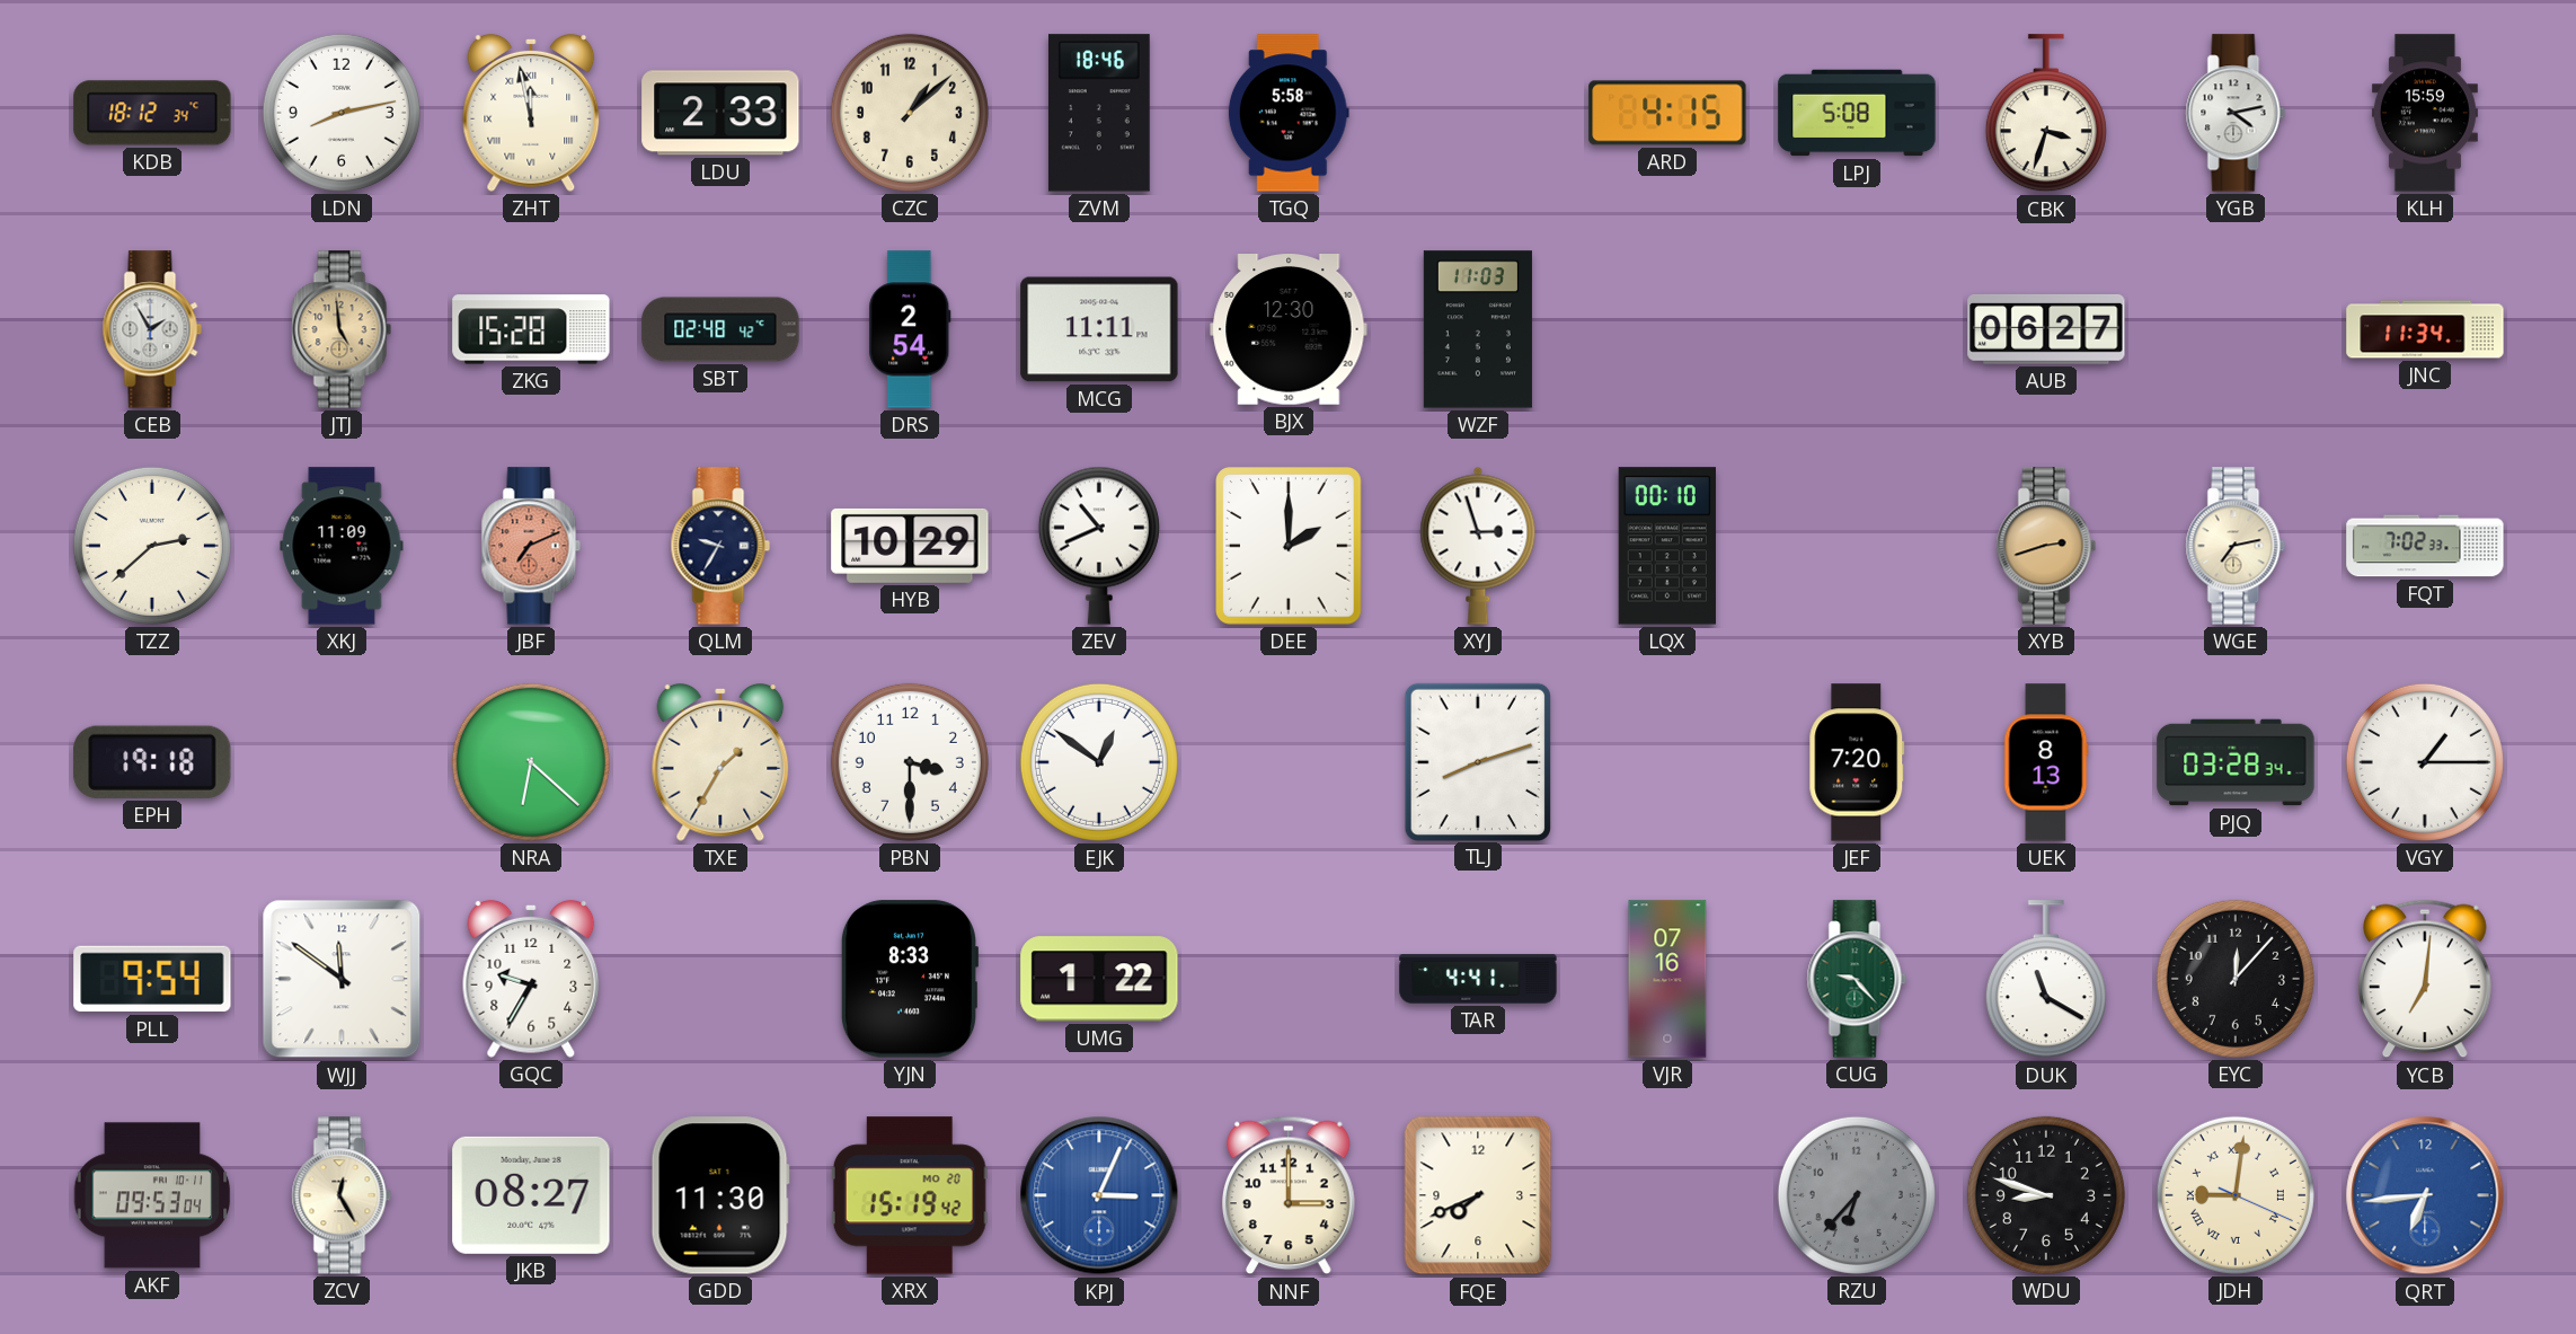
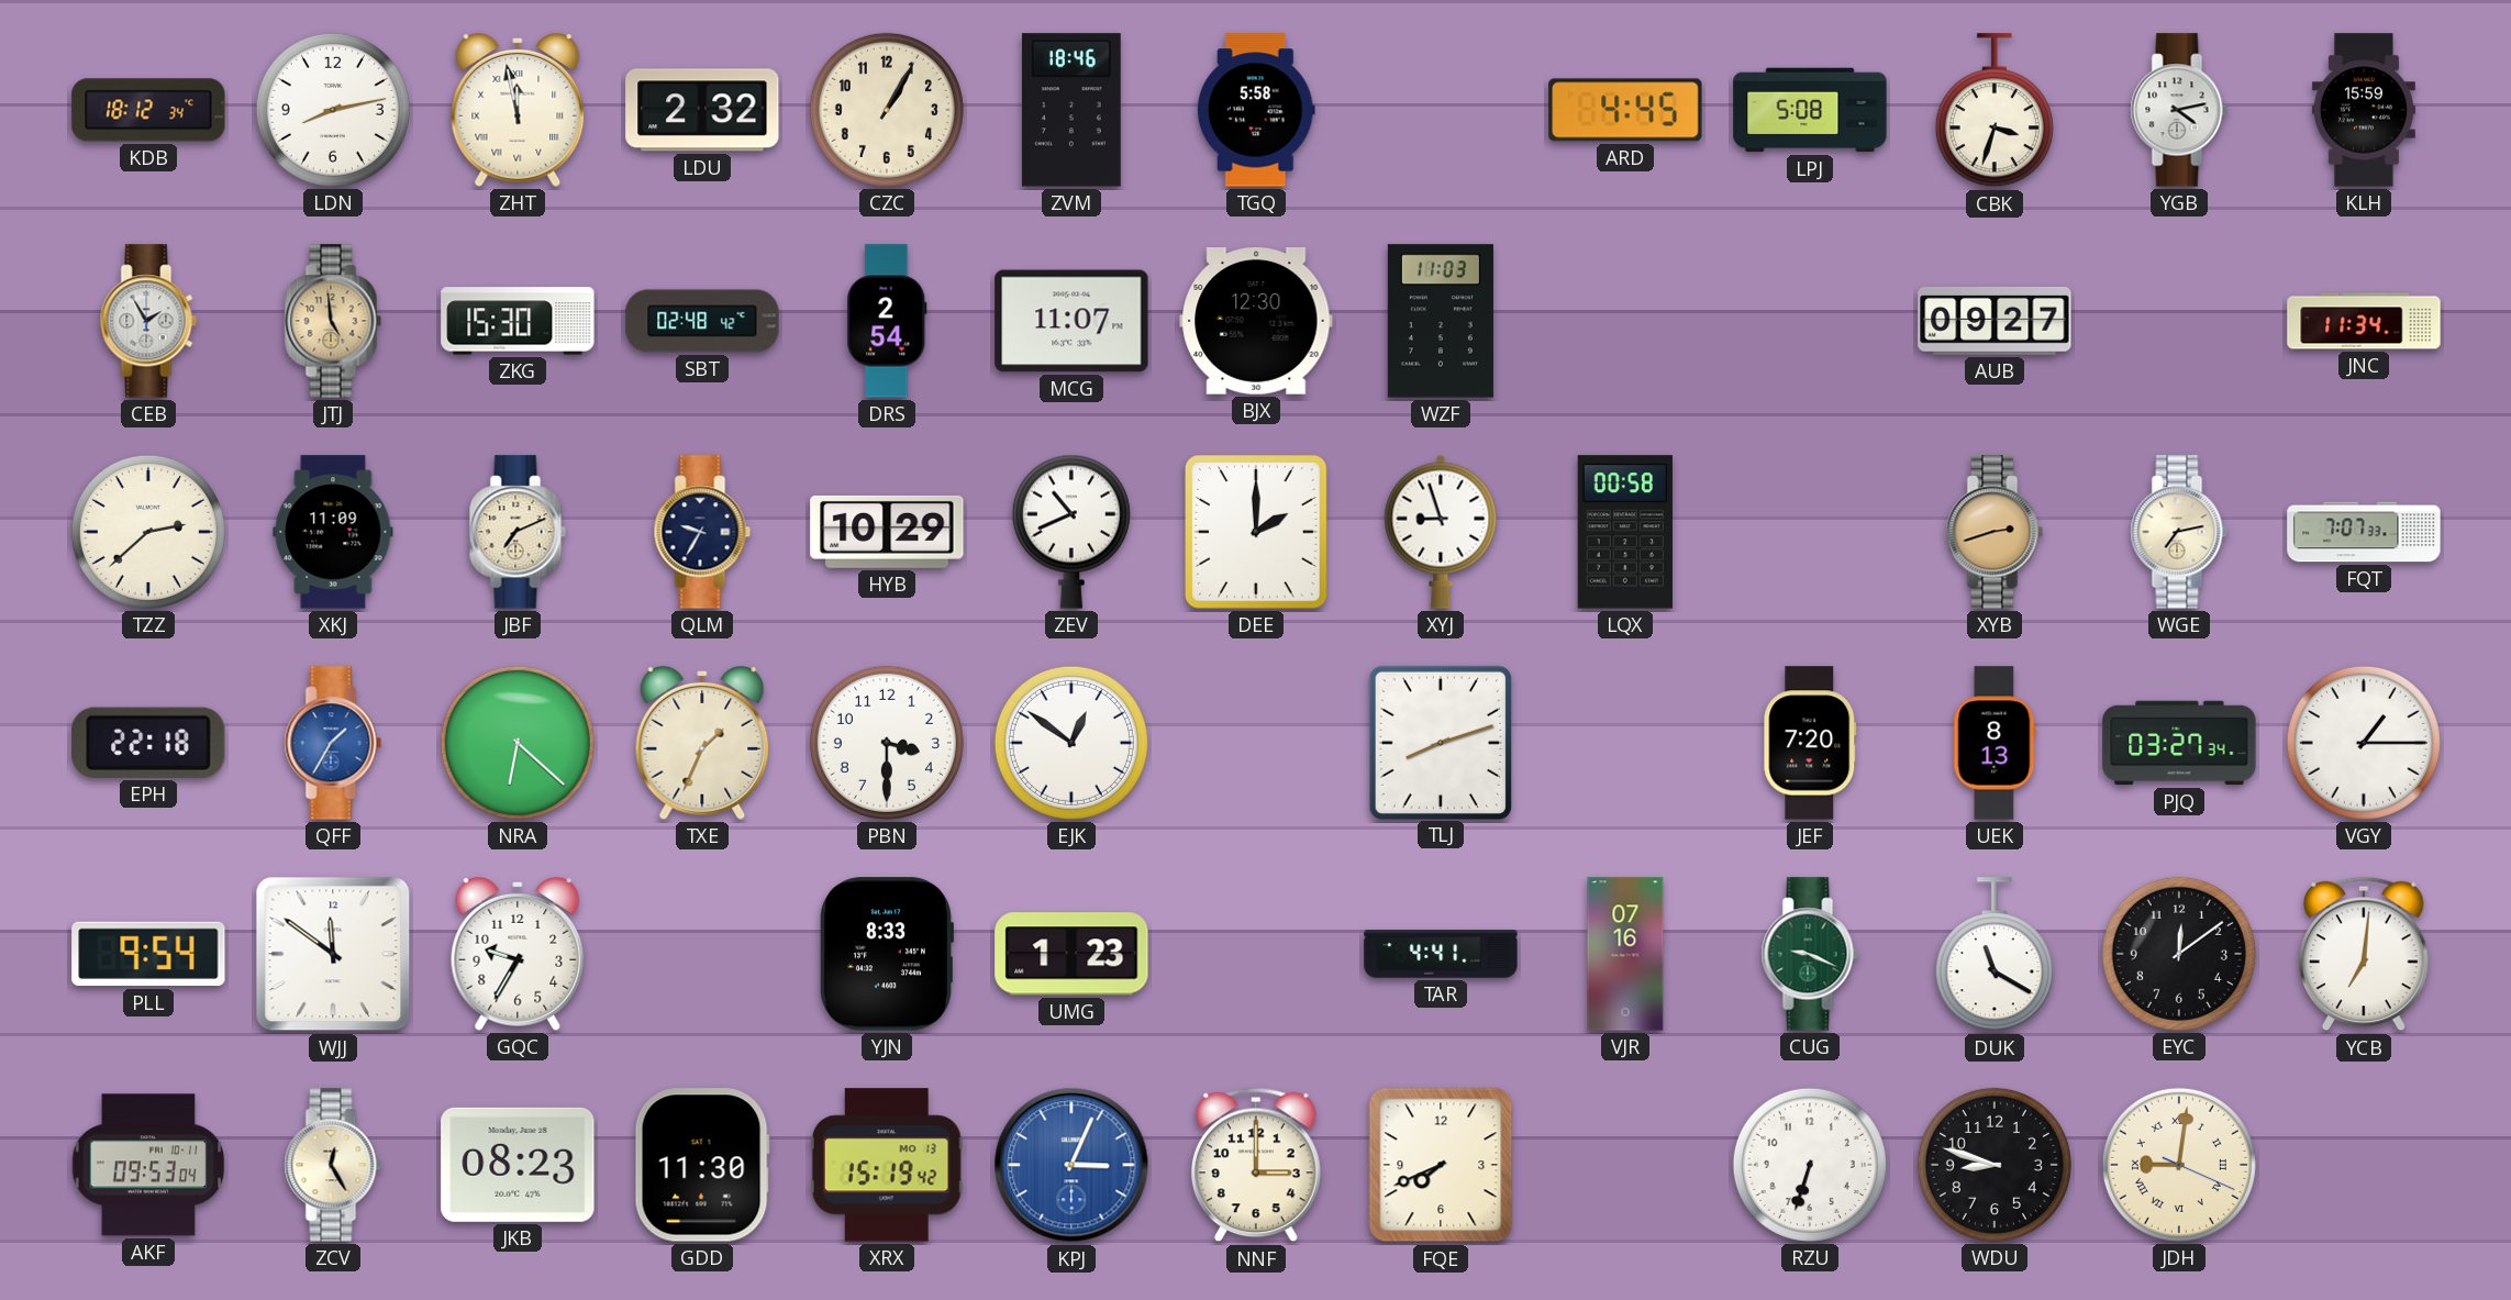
LDU: 2:33 -> 2:32
CZC: 1:08 -> 1:05
ARD: 4:15 -> 4:45
ZKG: 15:28 -> 15:30
MCG: 11:11 -> 11:07
AUB: 06:27 -> 09:27
JBF dial: salmon -> cream
XYJ: 2:57 -> 8:57
LQX: 00:10 -> 00:58
FQT: 7:02 -> 7:07
EPH: 19:18 -> 22:18
QFF: none -> 1:35
TXE: 1:35 -> 1:34
PJQ: 03:28 -> 03:27
UMG: 1:22 -> 1:23
CUG: 9:23 -> 9:19
EYC: 12:07 -> 12:09
JKB: 08:27 -> 08:23
XRX date: MO 20 -> MO 13
RZU: 6:37 -> 6:33
RZU dial: grey -> white
QRT: 6:44 -> none
